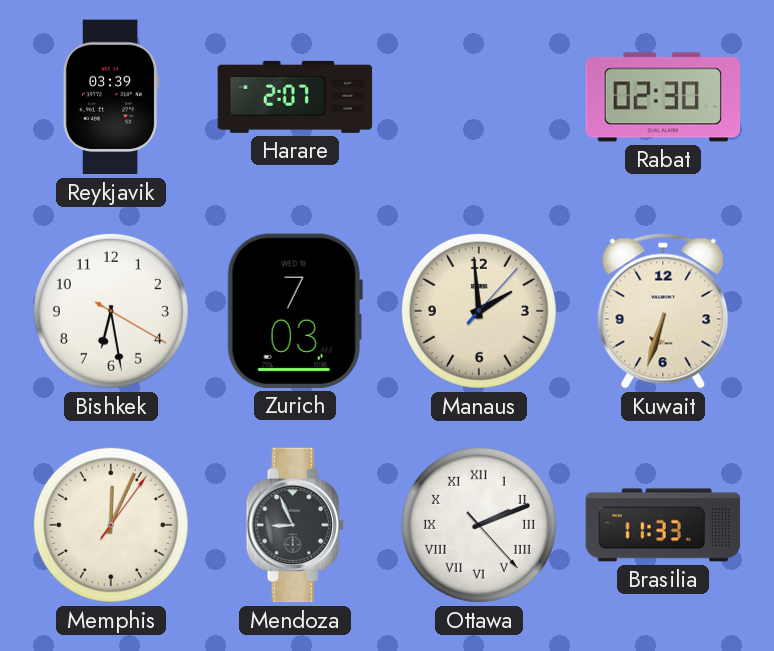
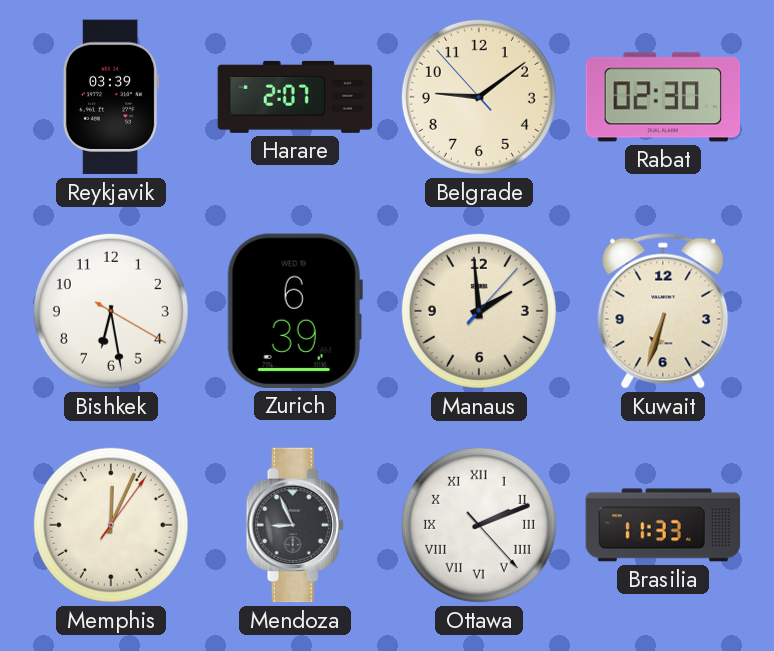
Belgrade: none -> 9:08
Zurich: 7:03 -> 6:39
